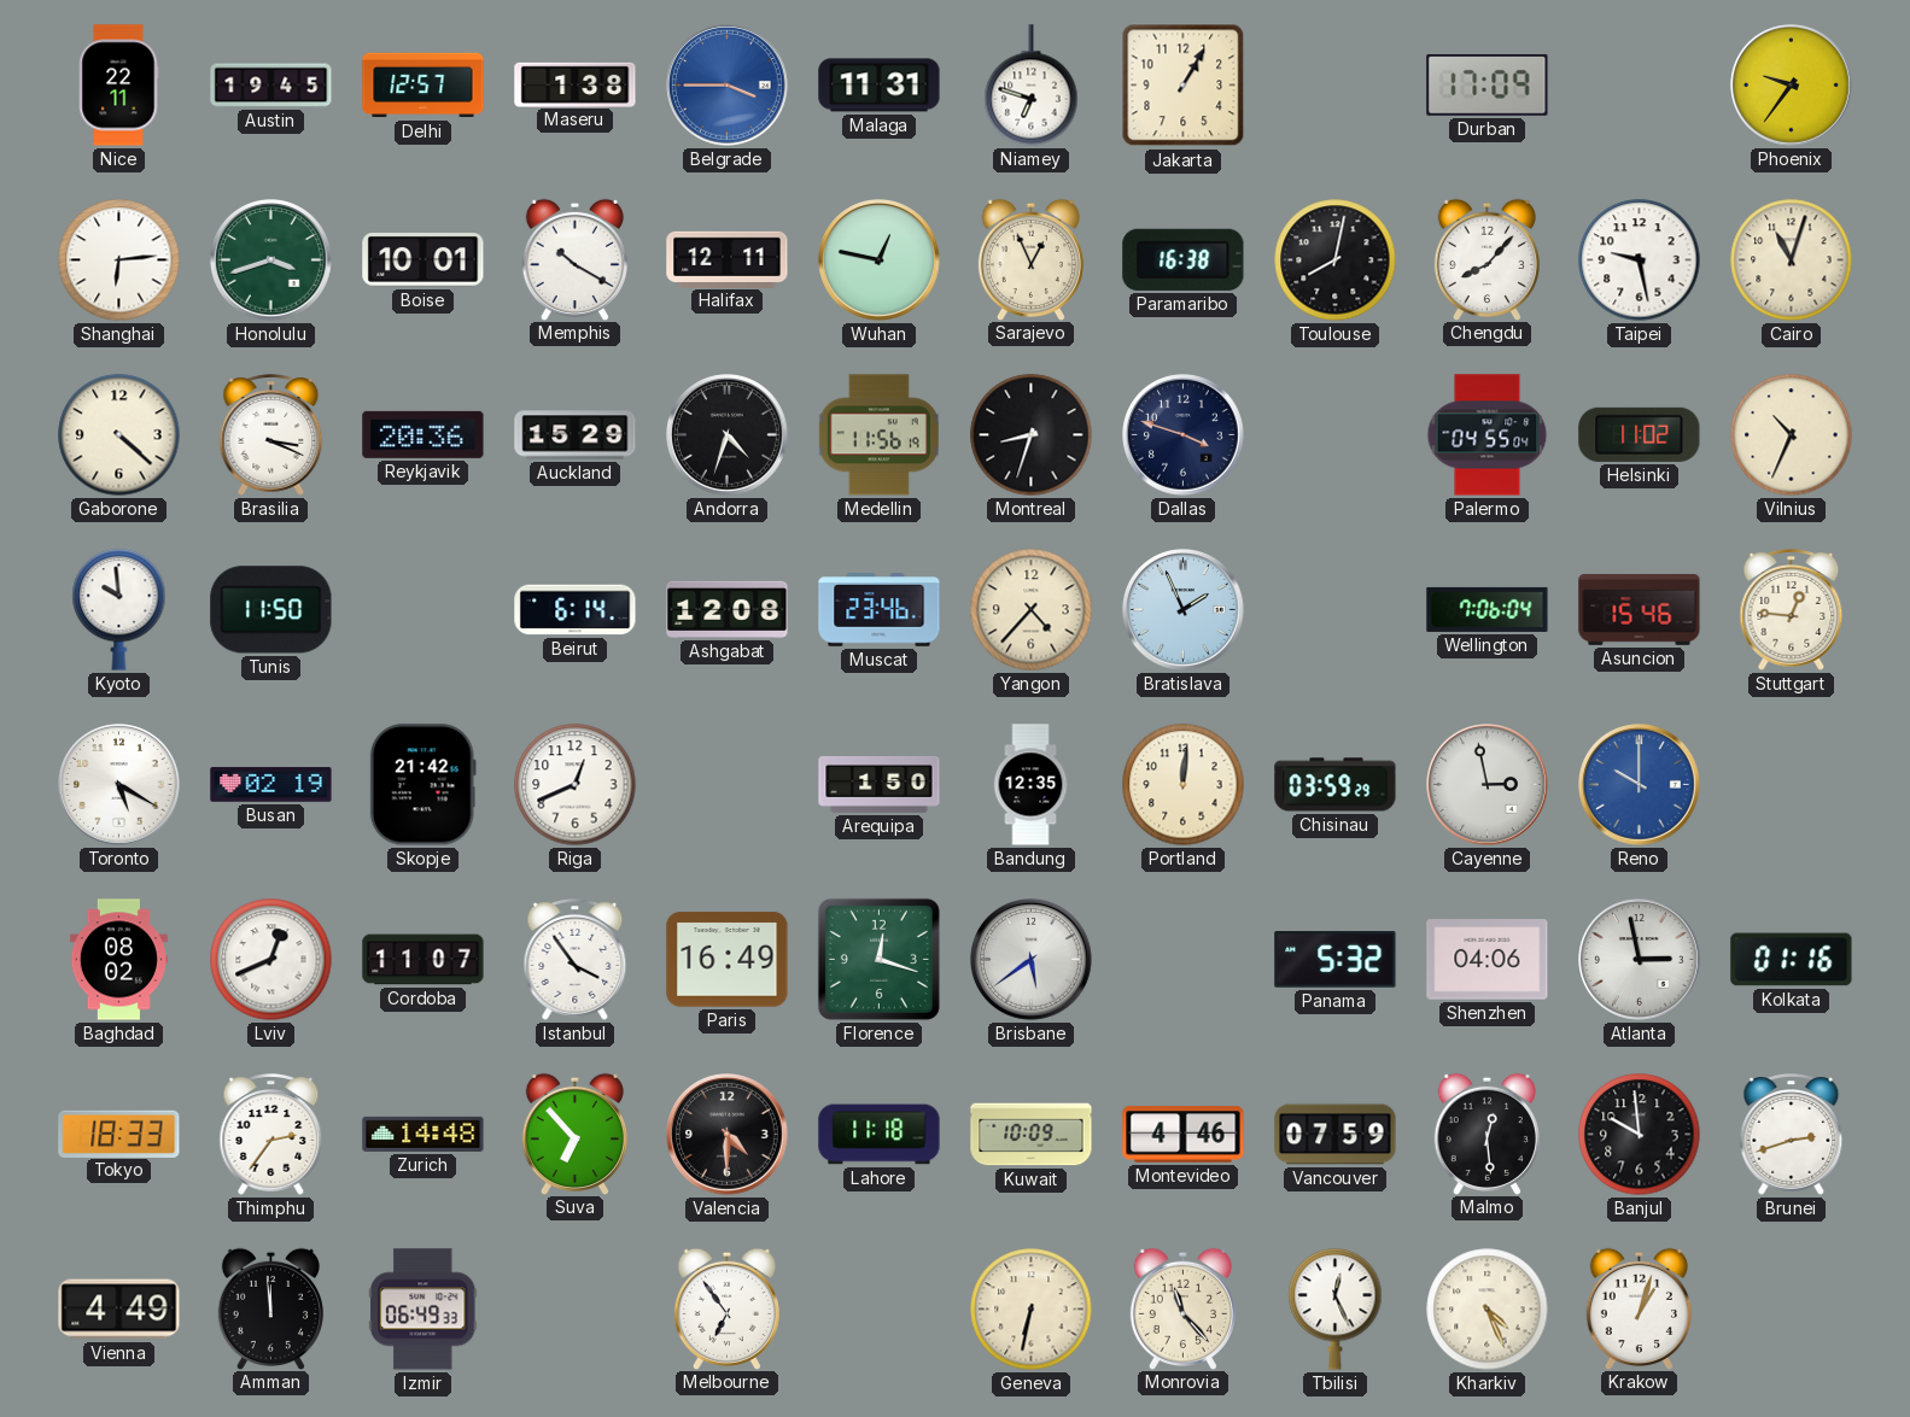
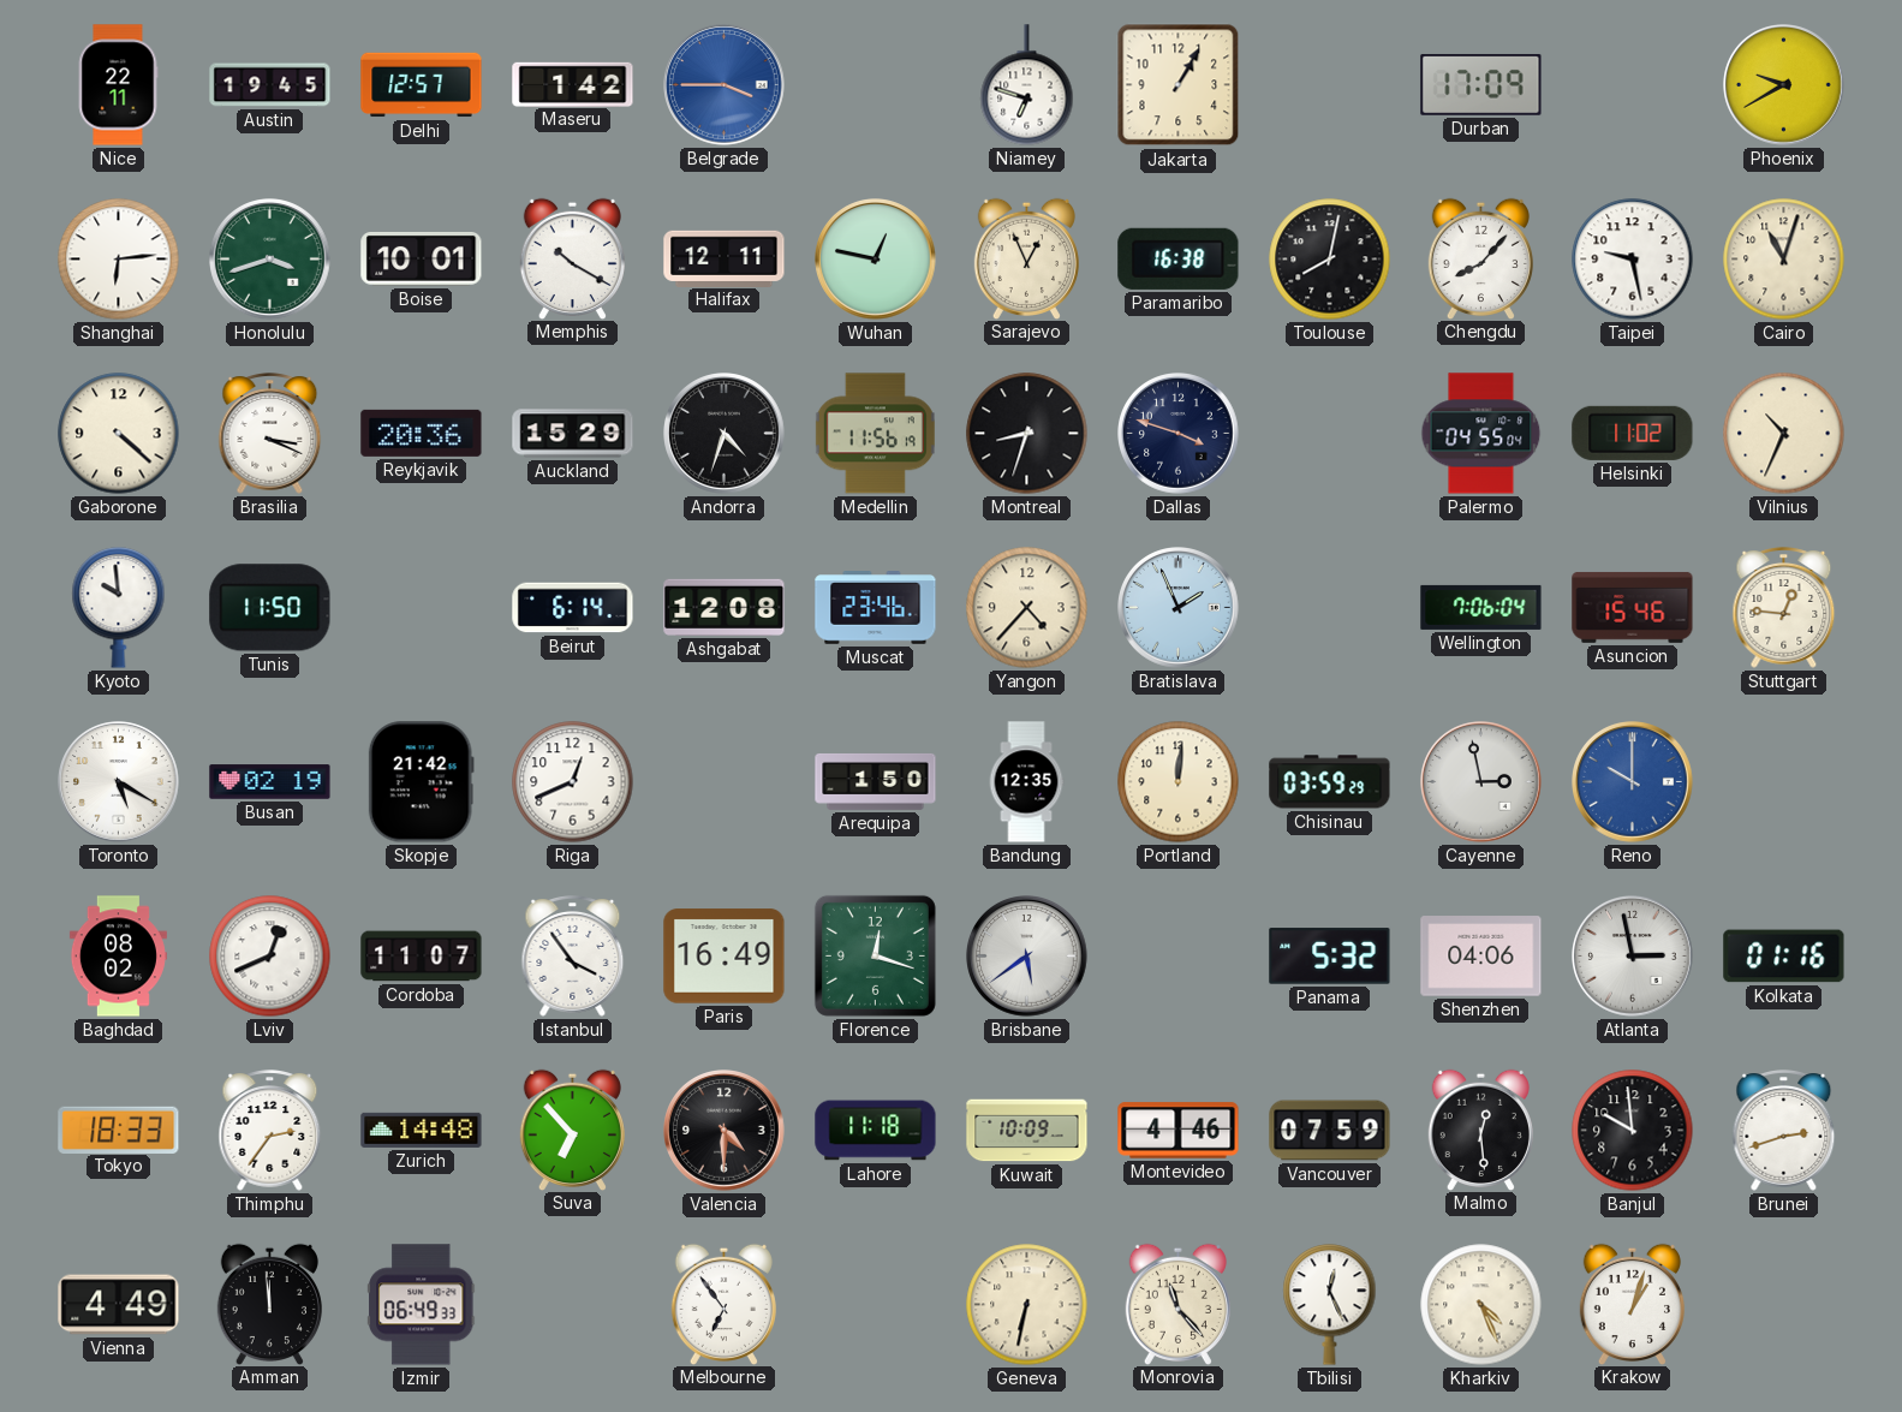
Maseru: 1:38 -> 1:42
Malaga: 11:31 -> none
Phoenix: 9:36 -> 9:40
